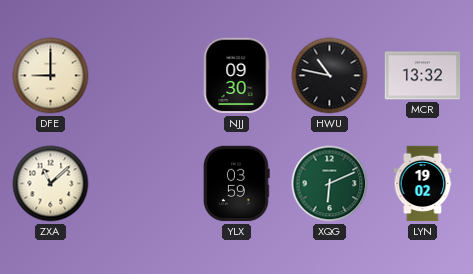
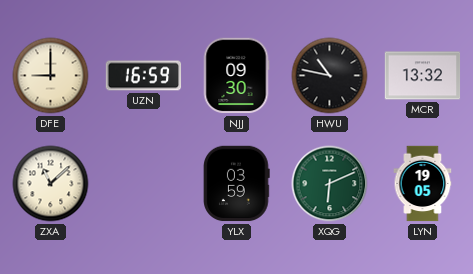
UZN: none -> 16:59
LYN: 19:02 -> 19:05
